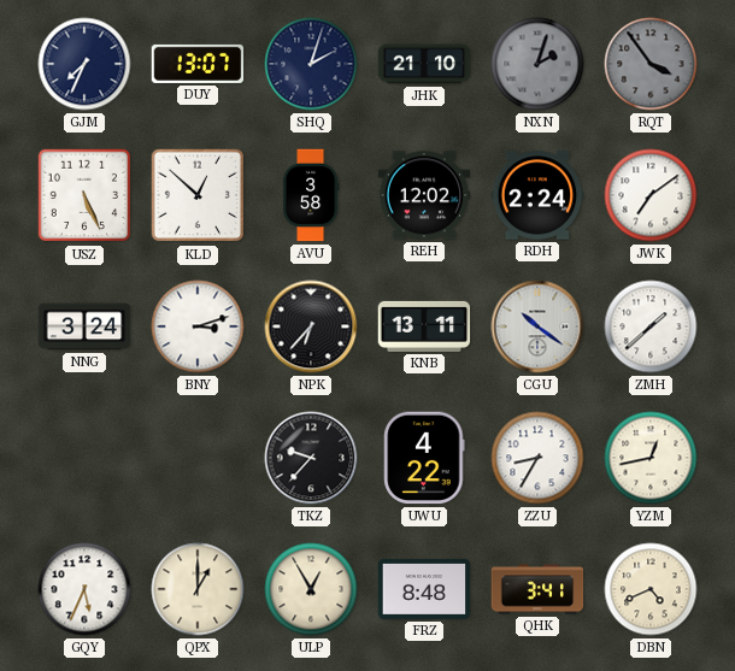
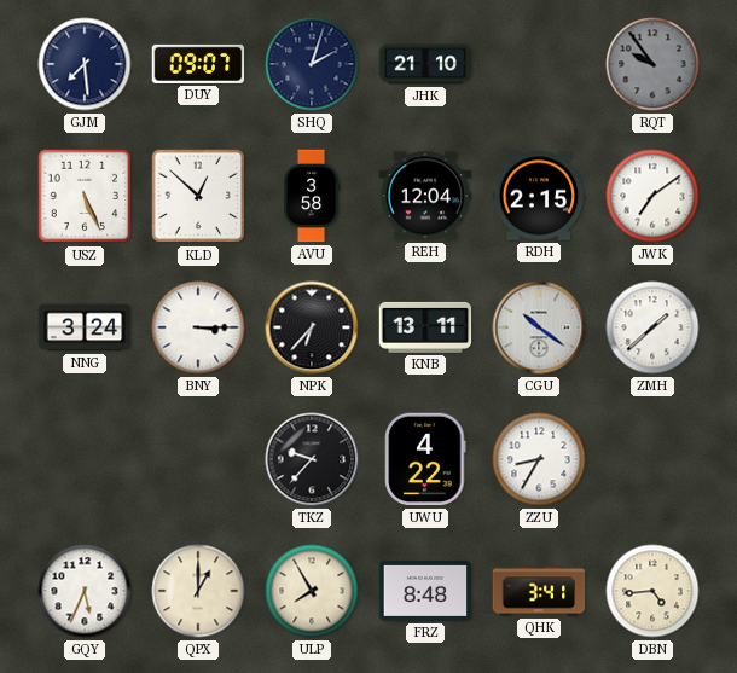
GJM: 7:34 -> 7:29
DUY: 13:07 -> 09:07
NXN: 2:03 -> none
RQT: 3:54 -> 9:54
REH: 12:02 -> 12:04
RDH: 2:24 -> 2:15
BNY: 3:12 -> 3:15
YZM: 12:43 -> none
ULP: 12:55 -> 7:55
DBN: 4:41 -> 4:44
